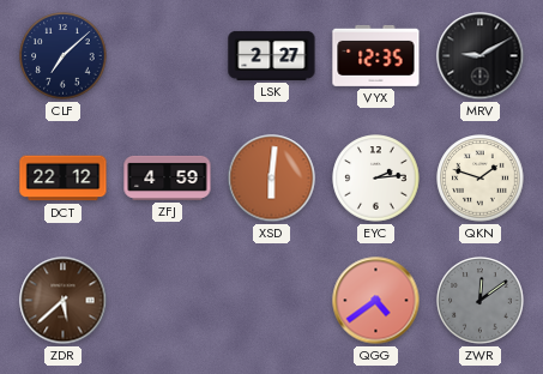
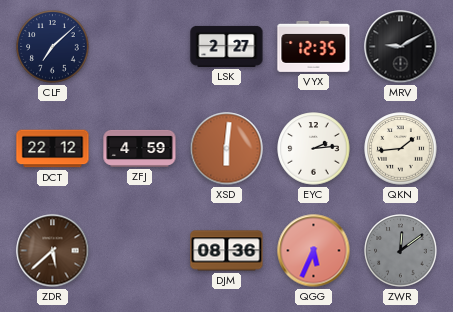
QKN: 1:48 -> 1:44
DJM: none -> 08:36
QGG: 4:39 -> 5:34
